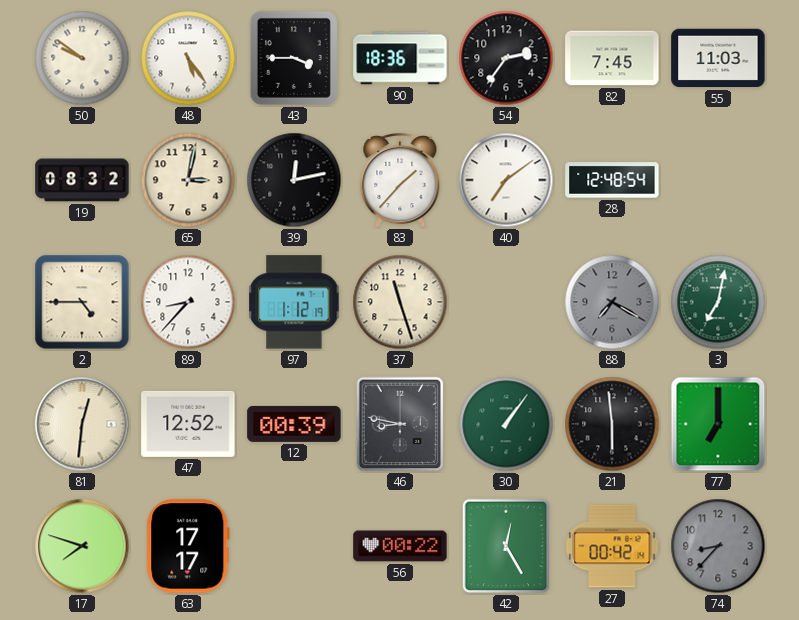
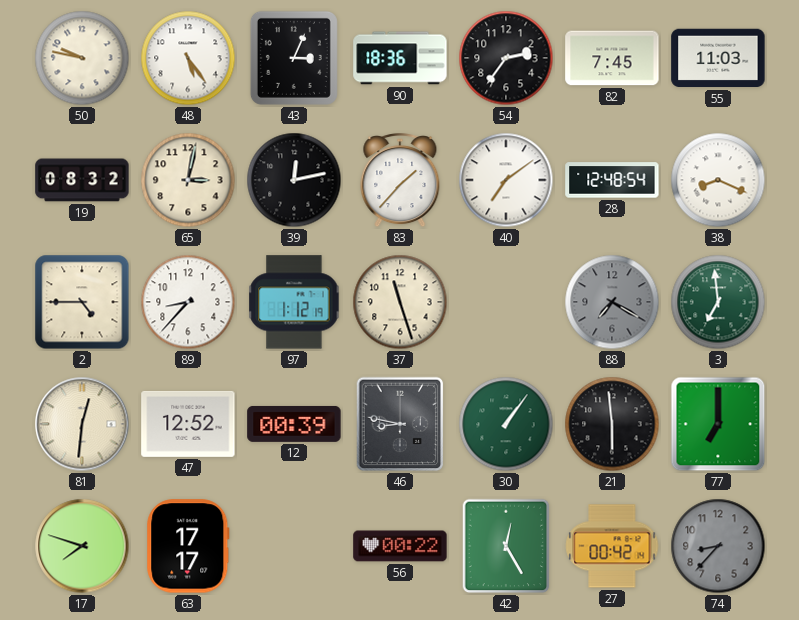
50: 9:51 -> 9:47
43: 3:45 -> 3:04
38: none -> 8:19
3: 7:02 -> 6:59
